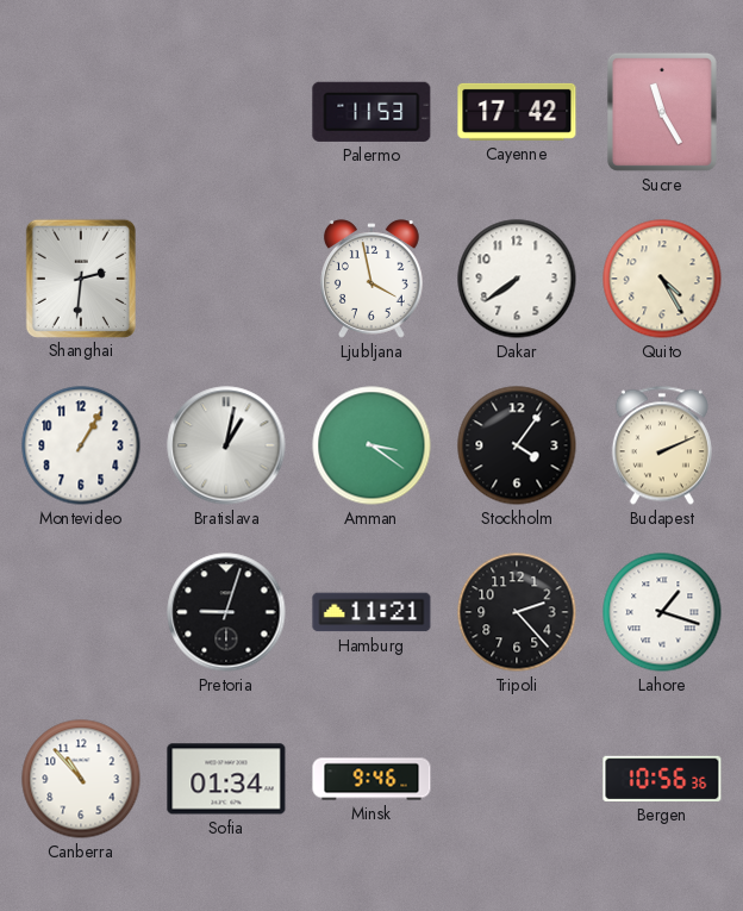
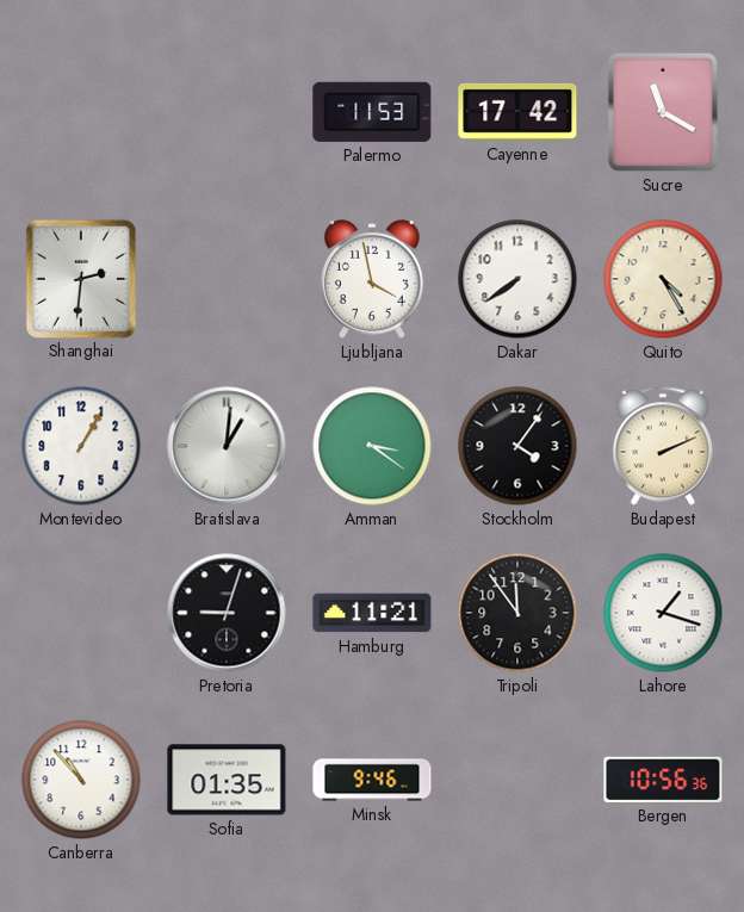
Sucre: 11:25 -> 11:20
Bratislava: 1:02 -> 1:01
Tripoli: 2:23 -> 11:54
Sofia: 01:34 -> 01:35
